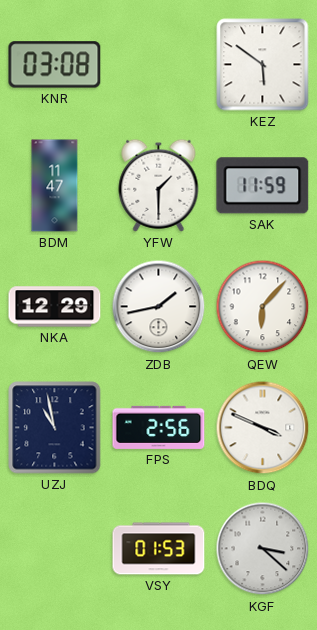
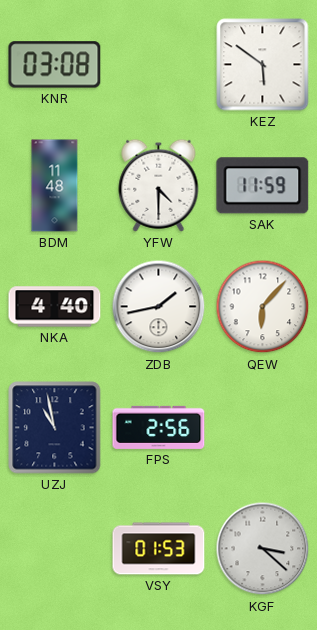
BDM: 11:47 -> 11:48
YFW: 1:30 -> 4:30
NKA: 12:29 -> 4:40
BDQ: 3:49 -> none
